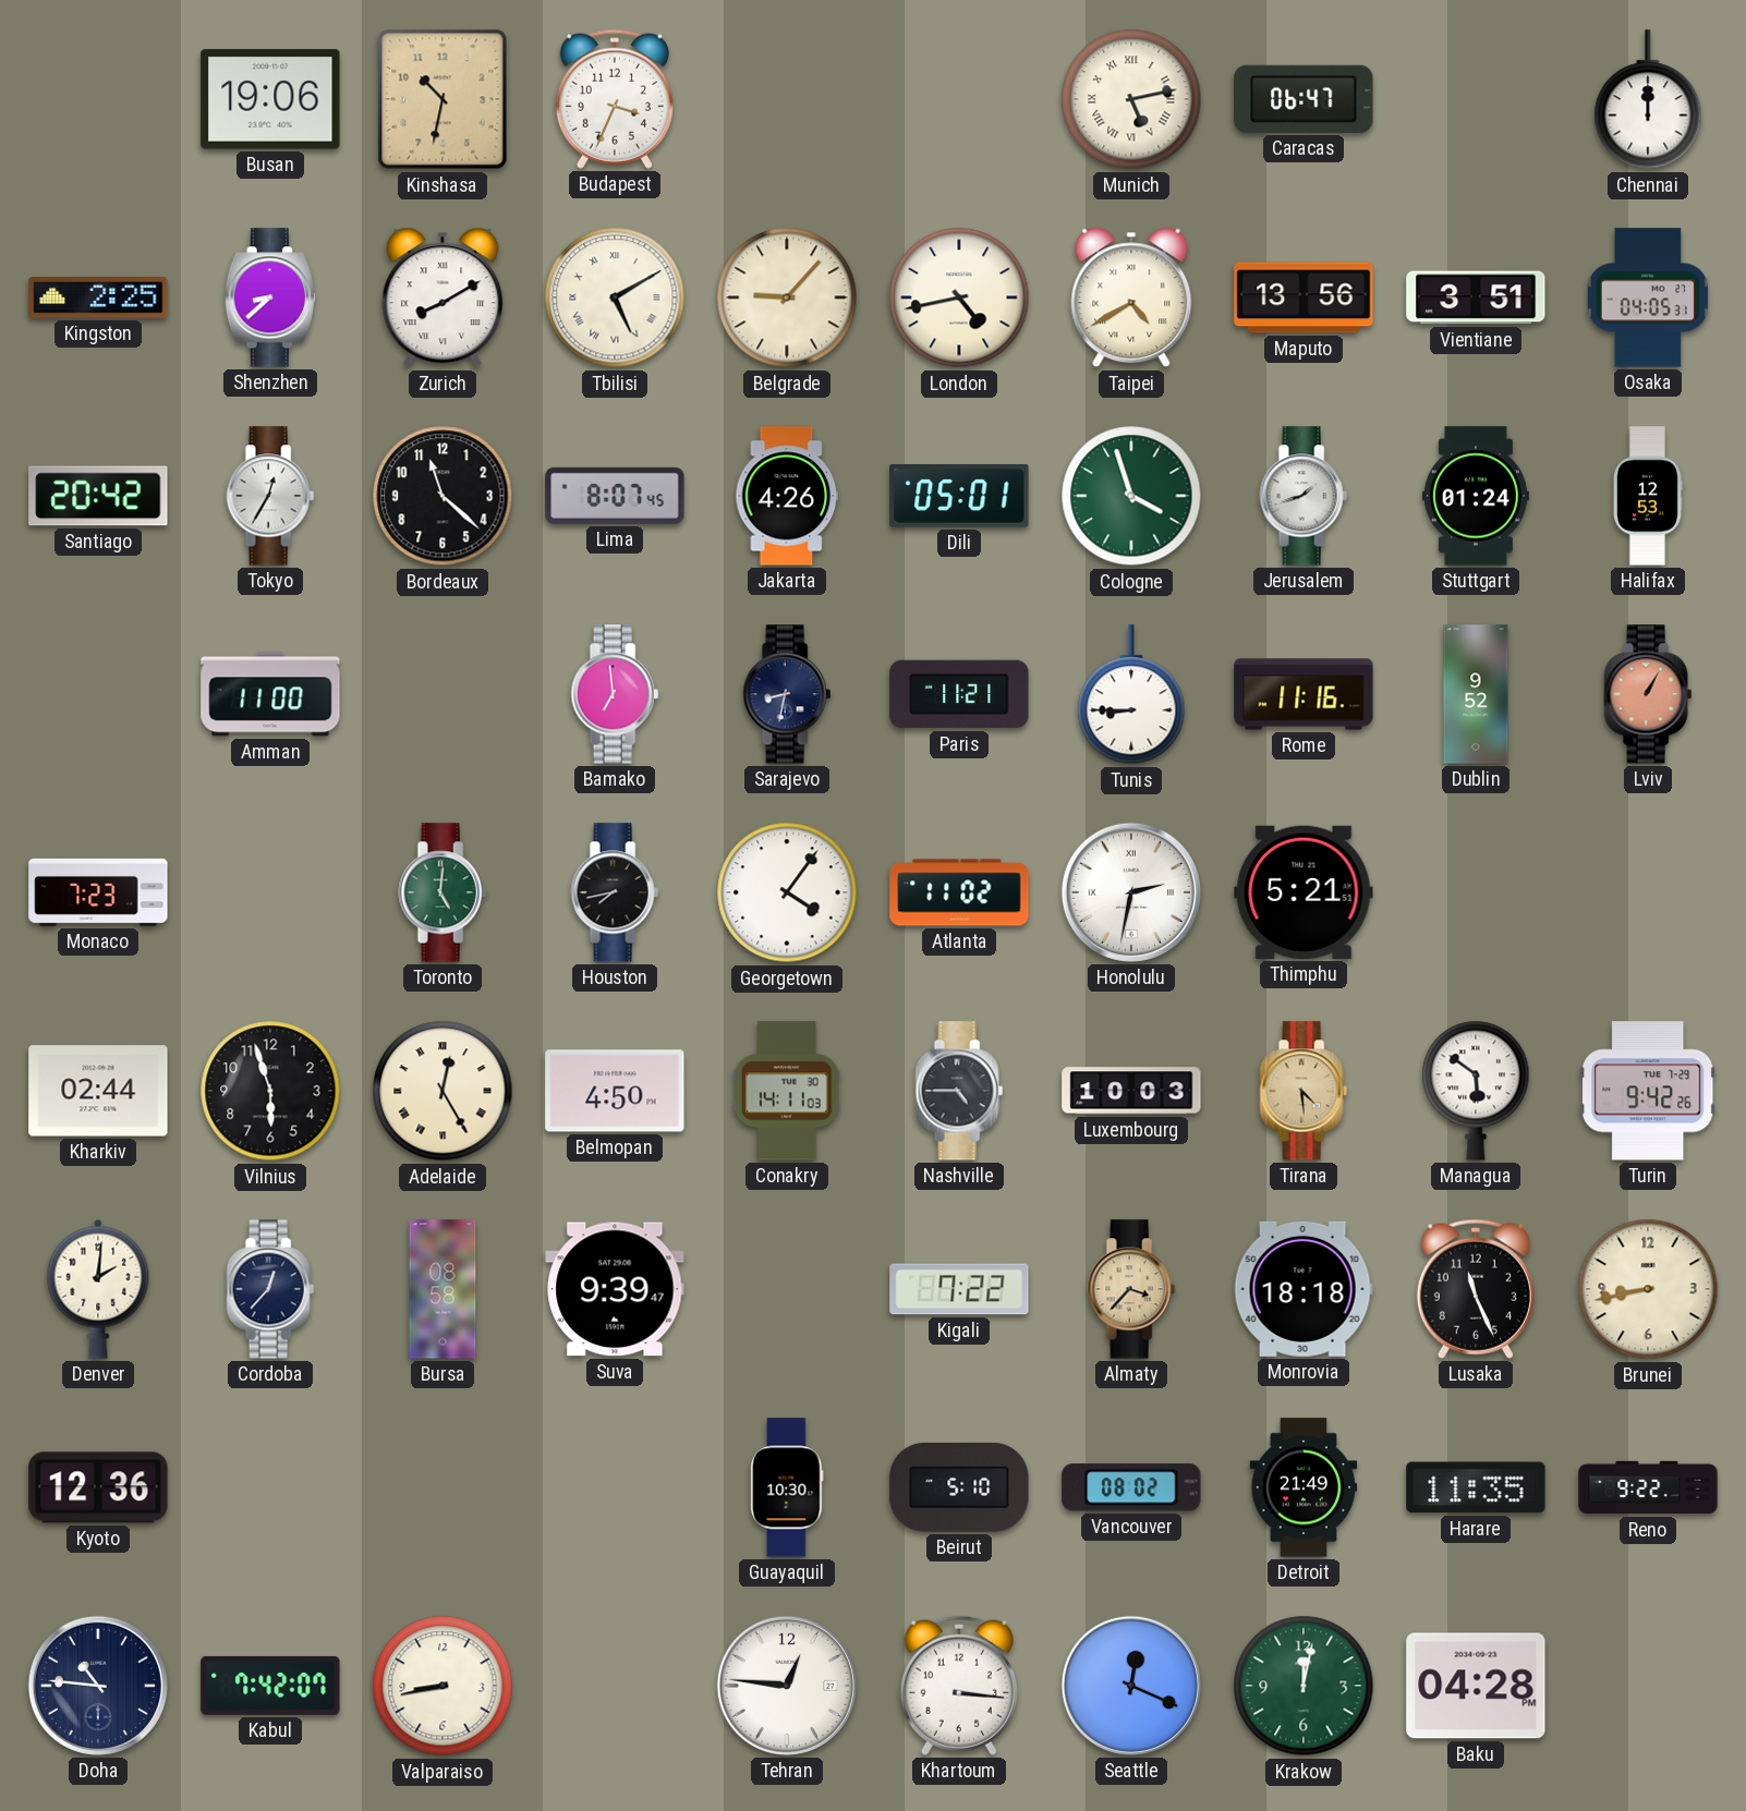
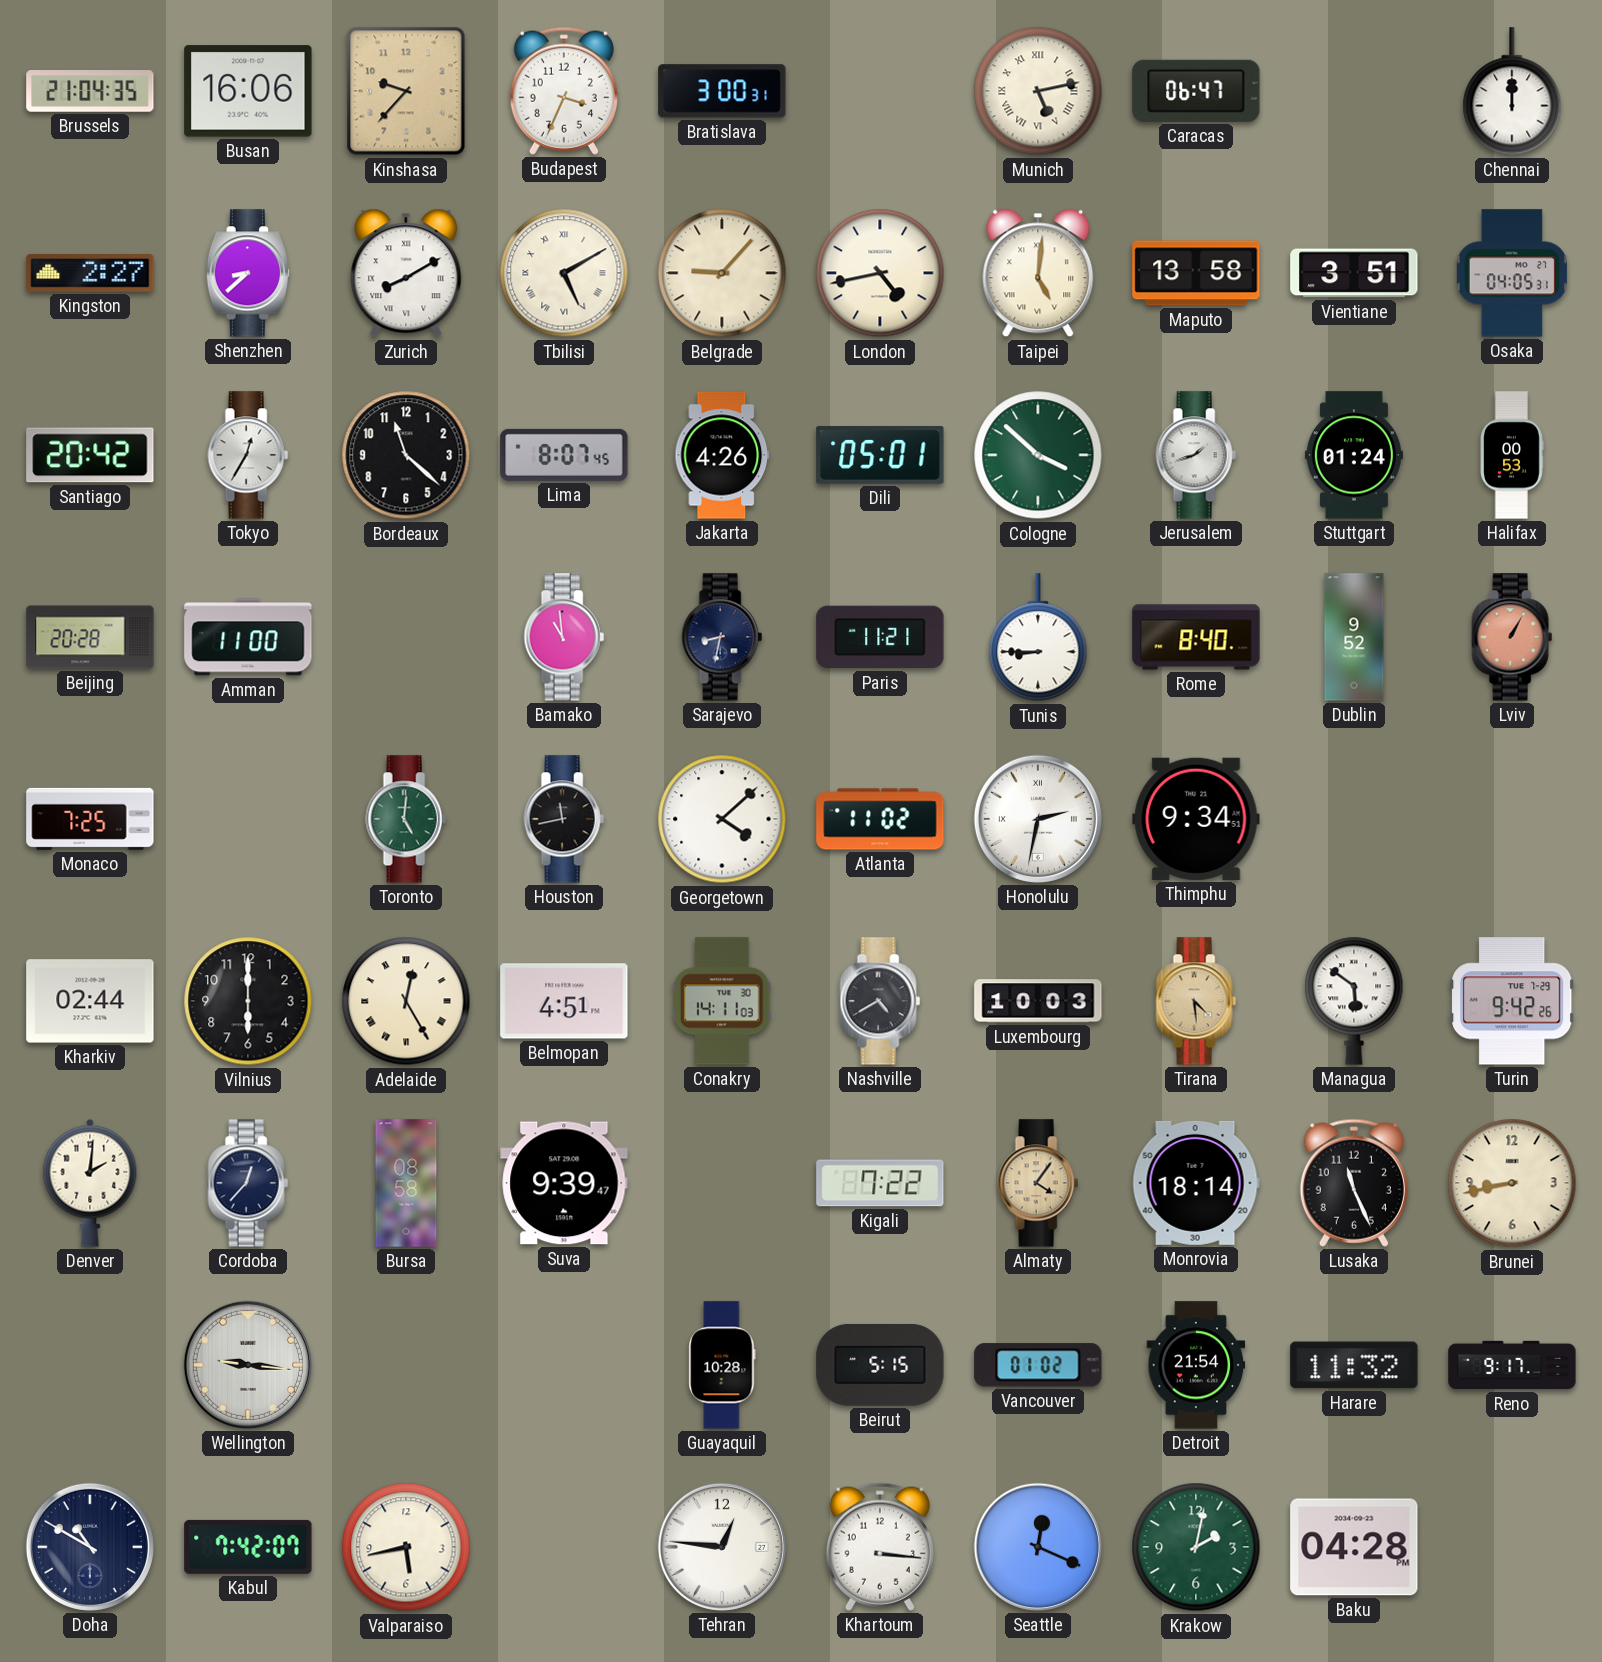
Brussels: none -> 21:04
Busan: 19:06 -> 16:06
Kinshasa: 10:32 -> 9:37
Bratislava: none -> 3:00
Kingston: 2:25 -> 2:27
Taipei: 4:40 -> 5:01
Maputo: 13:56 -> 13:58
Cologne: 3:57 -> 3:52
Halifax: 12:53 -> 00:53
Beijing: none -> 20:28
Bamako: 6:59 -> 10:59
Rome: 11:16 -> 8:40
Monaco: 7:23 -> 7:25
Houston: 7:43 -> 11:43
Georgetown: 4:06 -> 4:08
Thimphu: 5:21 -> 9:34
Vilnius: 5:57 -> 6:00
Belmopan: 4:50 -> 4:51
Nashville: 4:45 -> 4:40
Almaty: 3:37 -> 4:06
Monrovia: 18:18 -> 18:14
Kyoto: 12:36 -> none
Wellington: none -> 9:16
Guayaquil: 10:30 -> 10:28
Beirut: 5:10 -> 5:15
Vancouver: 08:02 -> 01:02
Detroit: 21:49 -> 21:54
Harare: 11:35 -> 11:32
Reno: 9:22 -> 9:17
Doha: 10:46 -> 10:50
Valparaiso: 8:43 -> 5:43
Krakow: 12:02 -> 2:02
